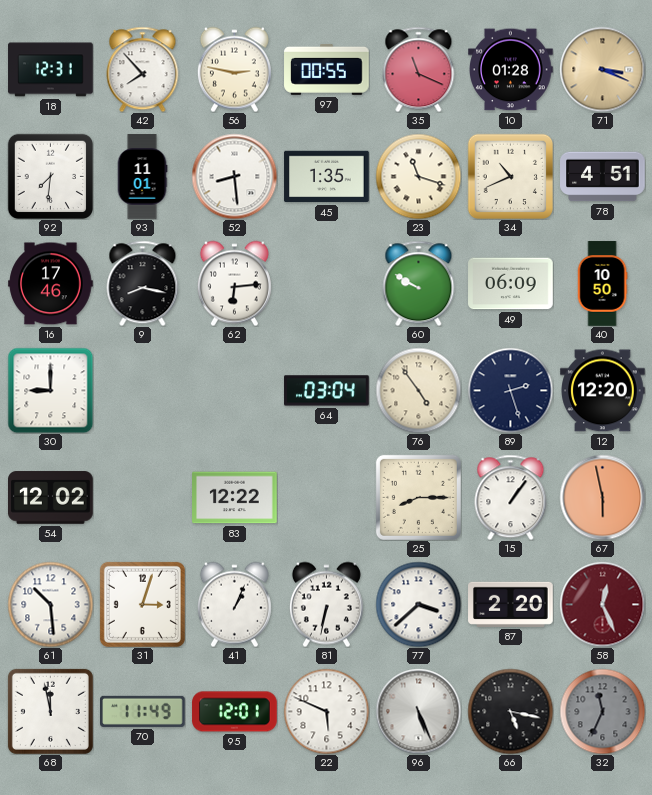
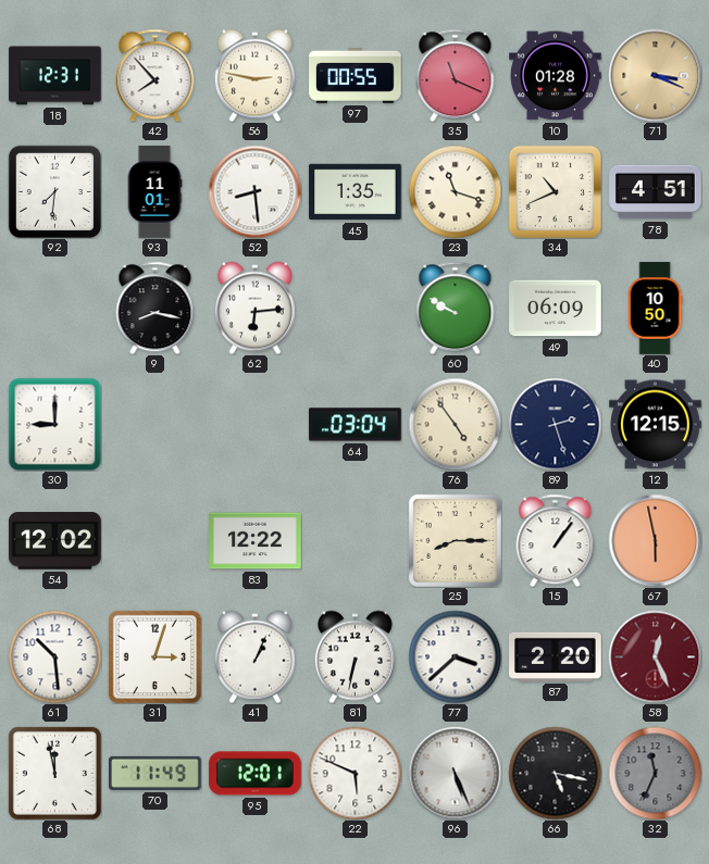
16: 17:46 -> none
12: 12:20 -> 12:15
